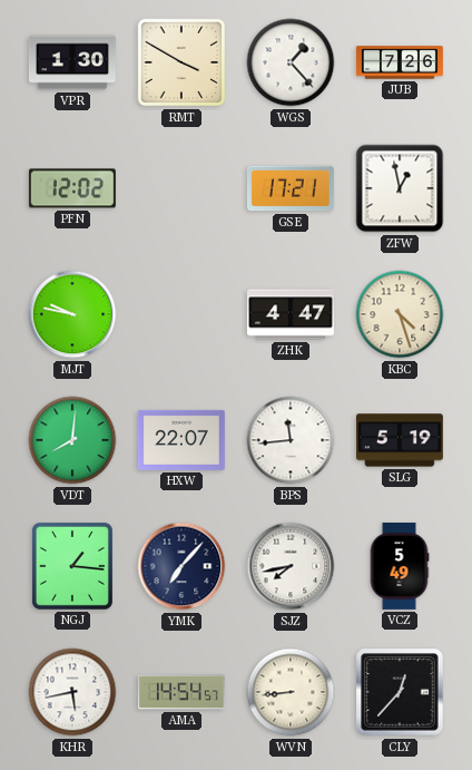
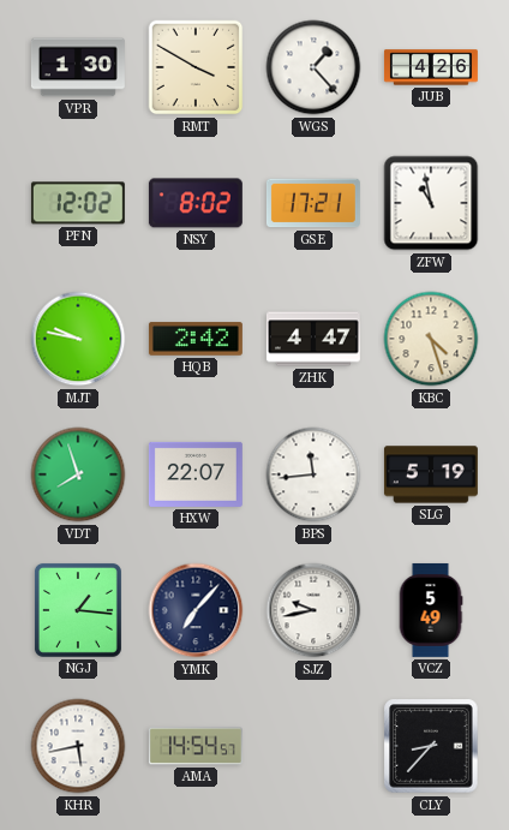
JUB: 7:26 -> 4:26
NSY: none -> 8:02
ZFW: 12:58 -> 10:58
HQB: none -> 2:42
VDT: 8:01 -> 7:57
SJZ: 7:43 -> 9:43
WVN: 8:44 -> none
CLY: 12:37 -> 8:37
